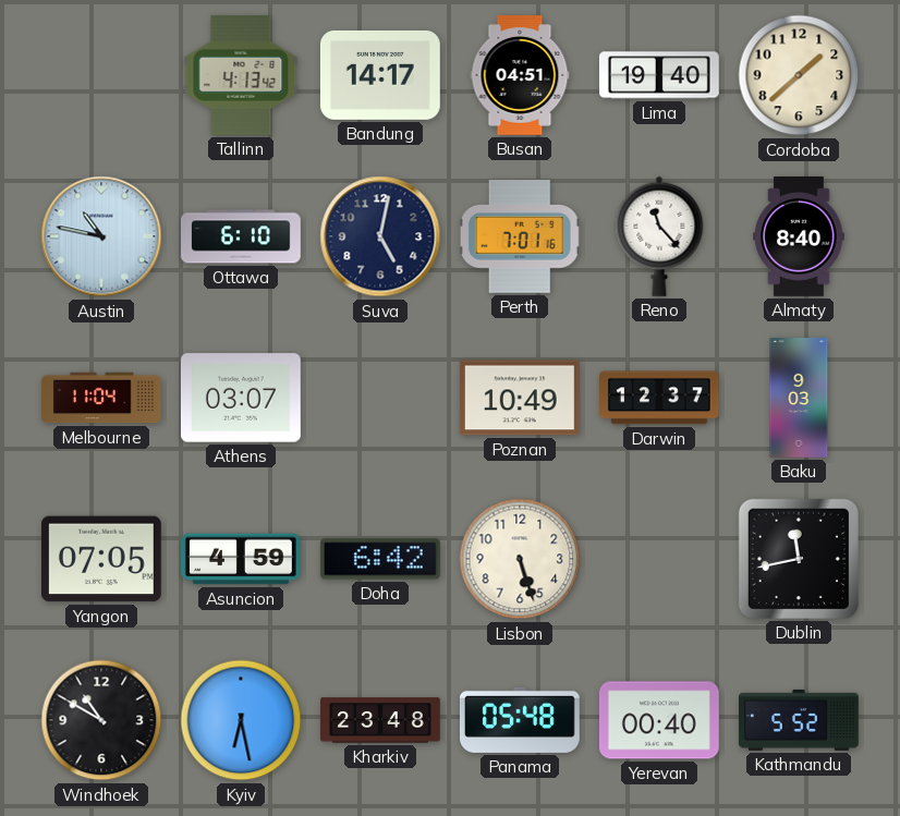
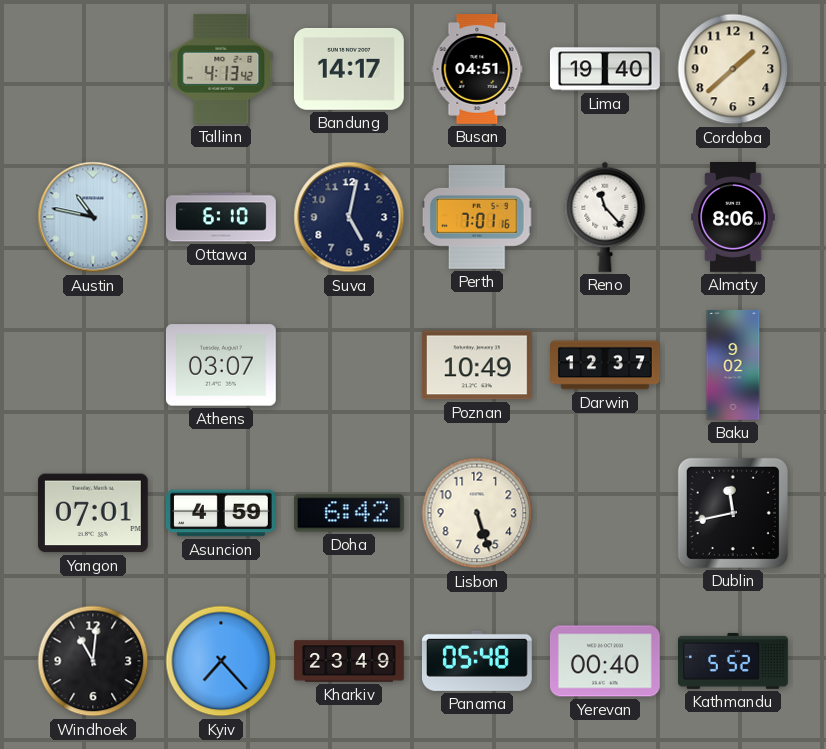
Almaty: 8:40 -> 8:06
Melbourne: 11:04 -> none
Baku: 9:03 -> 9:02
Yangon: 07:05 -> 07:01
Windhoek: 10:50 -> 11:01
Kyiv: 6:28 -> 7:23
Kharkiv: 23:48 -> 23:49
